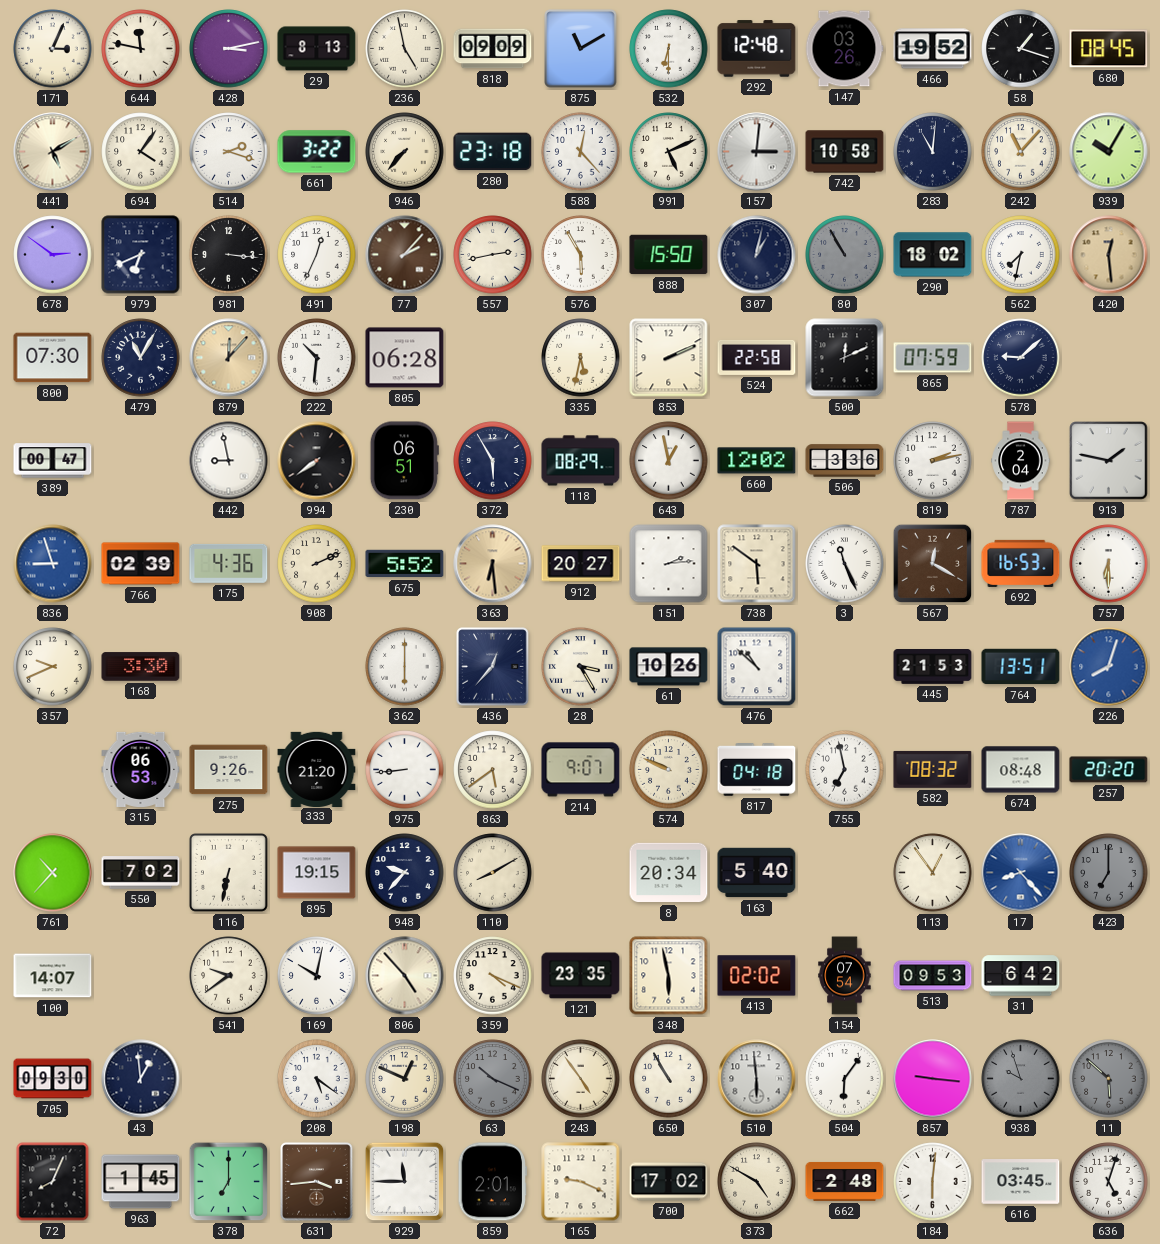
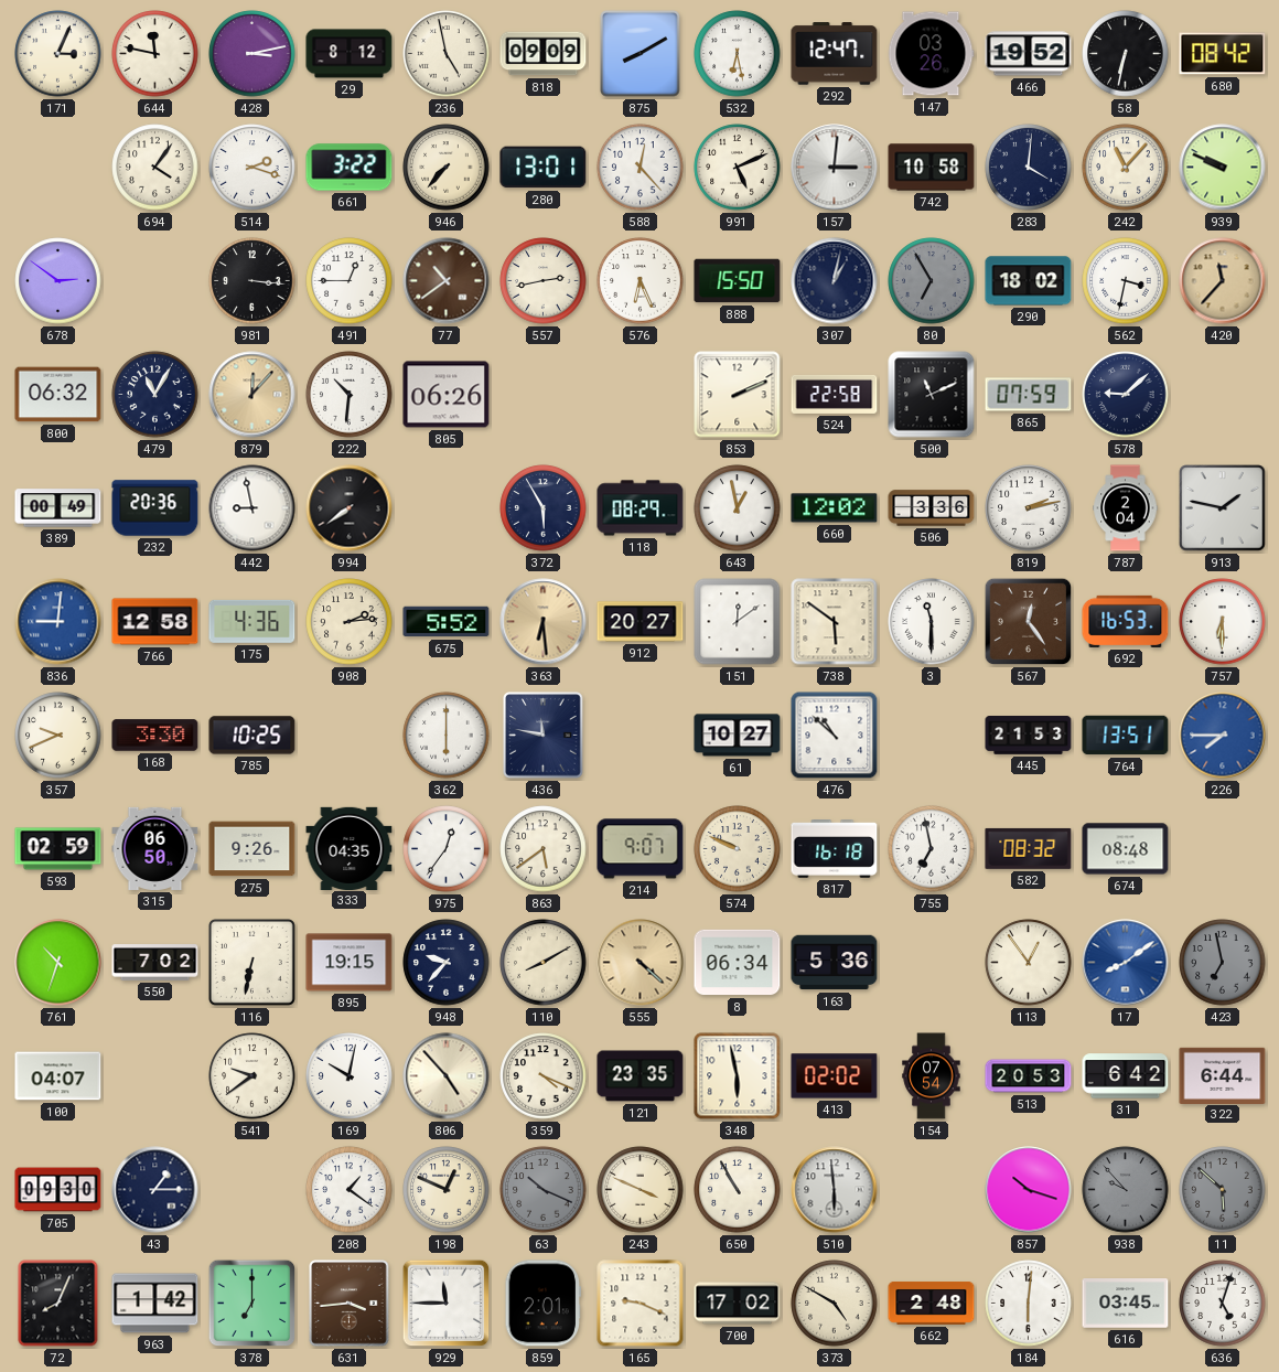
29: 8:13 -> 8:12
875: 11:10 -> 8:10
532: 6:30 -> 6:28
292: 12:48 -> 12:47
58: 1:18 -> 6:32
680: 08:45 -> 08:42
441: 5:10 -> none
280: 23:18 -> 13:01
283: 11:01 -> 4:01
939: 10:05 -> 9:49
979: 6:41 -> none
491: 12:34 -> 12:45
77: 2:07 -> 10:39
576: 5:55 -> 6:26
80: 10:55 -> 6:55
562: 7:32 -> 3:32
420: 12:29 -> 11:37
800: 07:30 -> 06:32
805: 06:28 -> 06:26
335: 5:32 -> none
500: 12:11 -> 11:11
389: 00:47 -> 00:49
232: none -> 20:36
230: 06:51 -> none
836: 8:57 -> 9:01
766: 02:39 -> 12:58
908: 2:11 -> 2:14
151: 2:14 -> 12:09
3: 11:26 -> 11:30
567: 12:20 -> 12:24
785: none -> 10:25
436: 12:37 -> 11:47
28: 3:25 -> none
61: 10:26 -> 10:27
226: 8:03 -> 7:45
593: none -> 02:59
315: 06:53 -> 06:50
333: 21:20 -> 04:35
975: 8:44 -> 12:36
817: 04:18 -> 16:18
257: 20:20 -> none
761: 10:37 -> 10:33
555: none -> 4:22
8: 20:34 -> 06:34
163: 5:40 -> 5:36
17: 8:23 -> 8:09
423: 7:00 -> 6:58
100: 14:07 -> 04:07
513: 09:53 -> 20:53
322: none -> 6:44
43: 12:59 -> 1:15
208: 5:21 -> 1:21
243: 4:54 -> 3:49
504: 6:06 -> none
857: 9:16 -> 10:18
938: 9:57 -> 9:53
963: 1:45 -> 1:42
